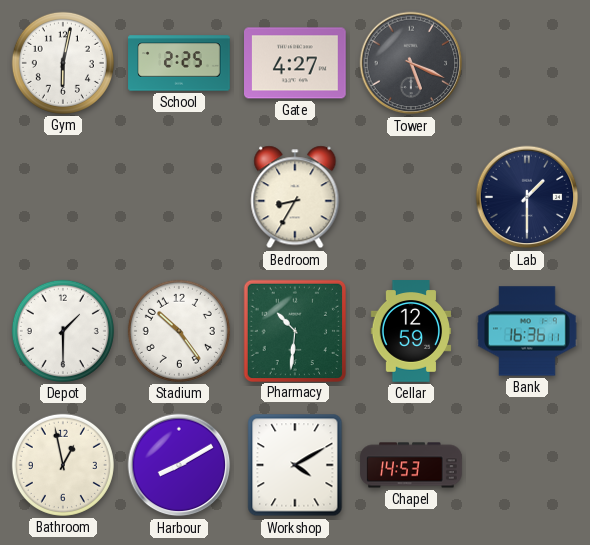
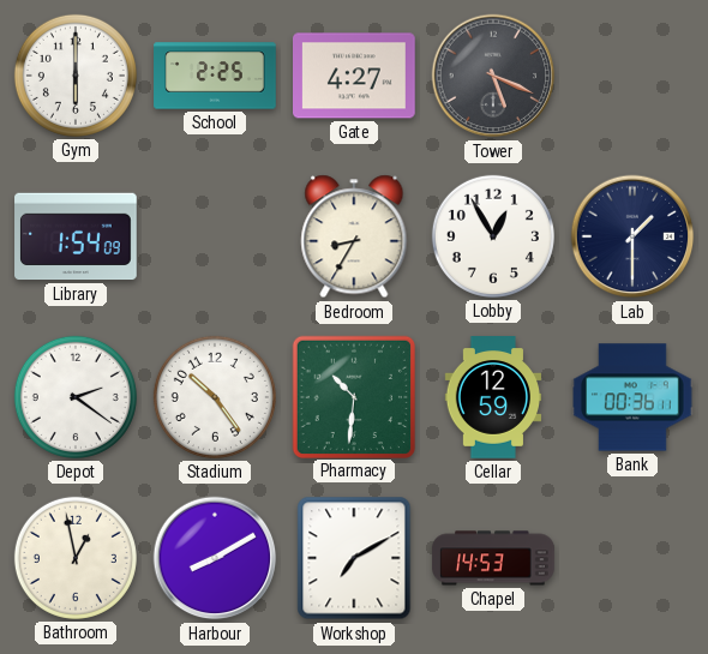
Gym: 6:02 -> 6:00
Library: none -> 1:54
Lobby: none -> 12:55
Depot: 1:30 -> 2:21
Bank: 16:36 -> 00:36
Workshop: 4:10 -> 7:10
